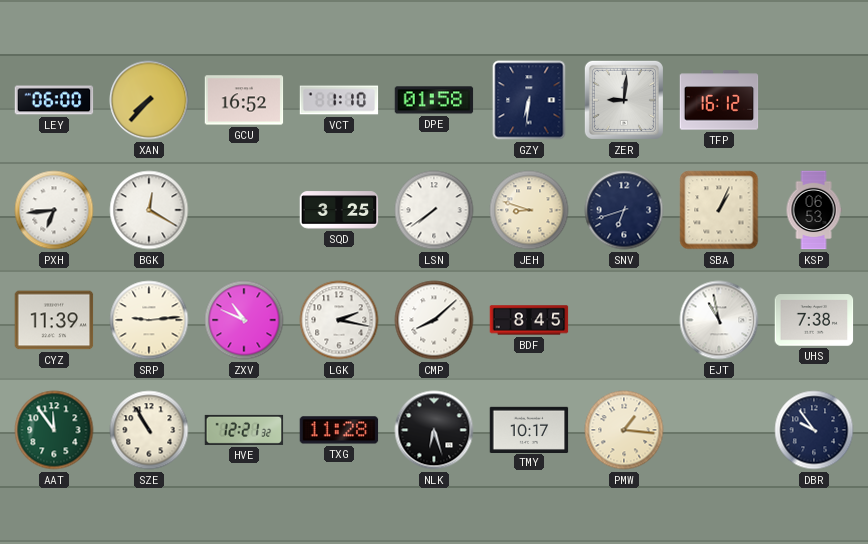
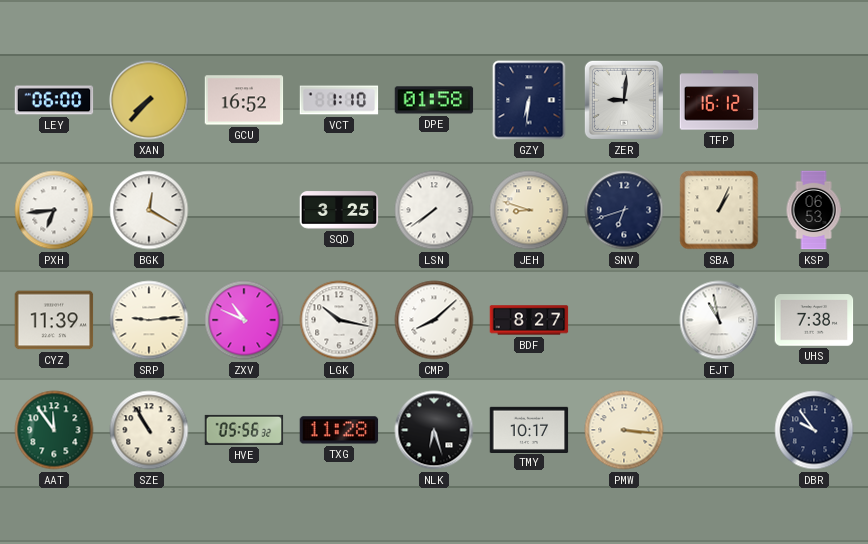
LGK: 2:17 -> 10:17
BDF: 8:45 -> 8:27
HVE: 12:21 -> 05:56
PMW: 1:16 -> 3:16
